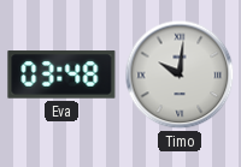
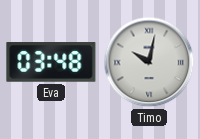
Timo: 10:01 -> 10:02
